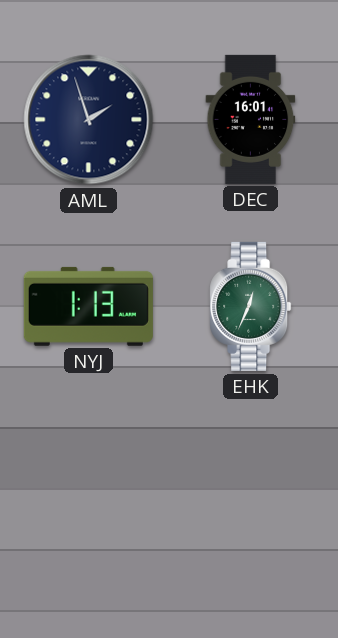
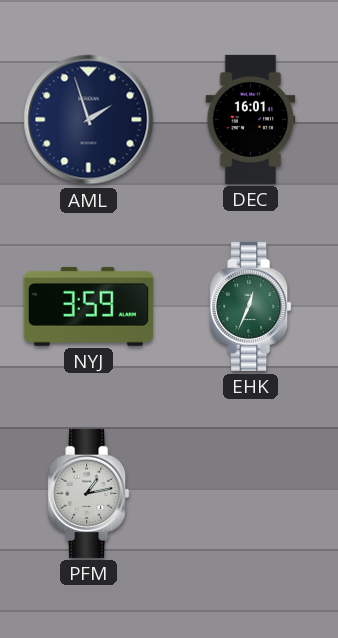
NYJ: 1:13 -> 3:59
PFM: none -> 1:13
